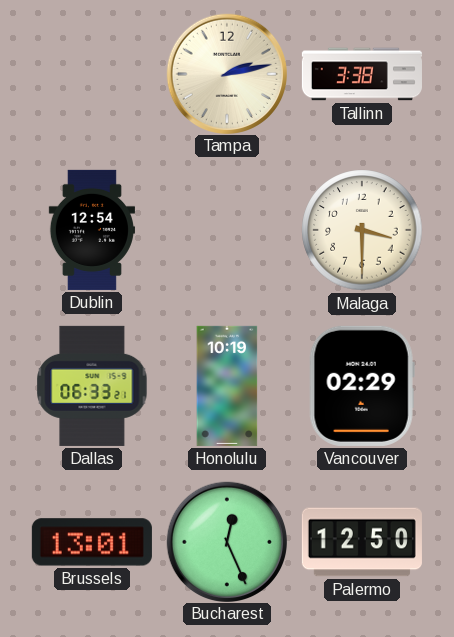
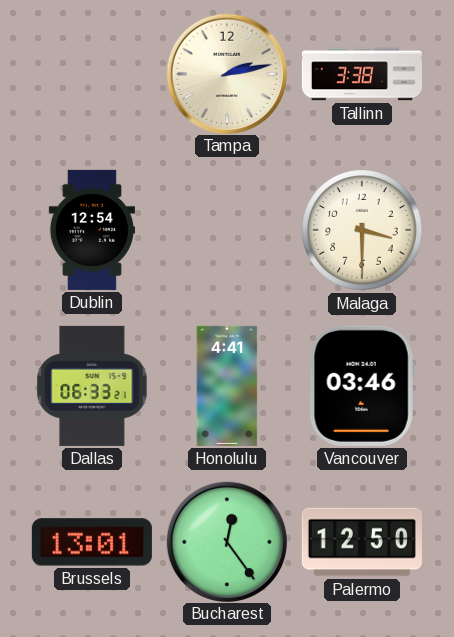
Honolulu: 10:19 -> 4:41
Vancouver: 02:29 -> 03:46
Bucharest: 12:26 -> 12:24
